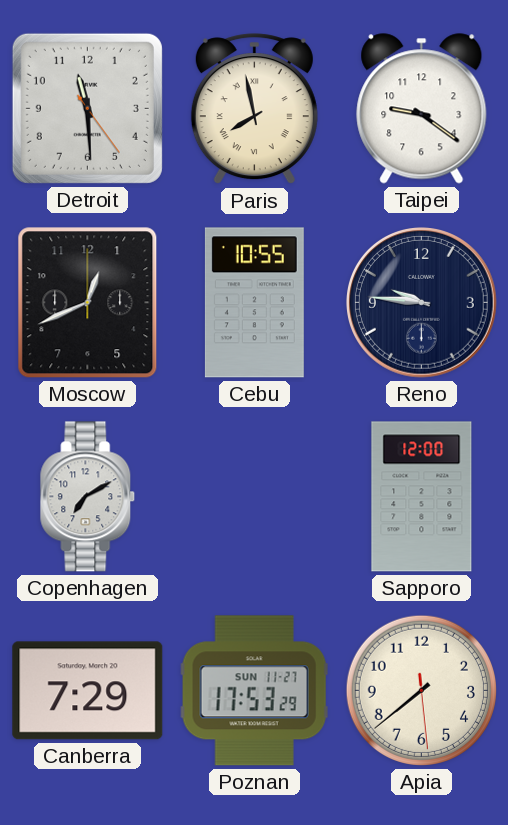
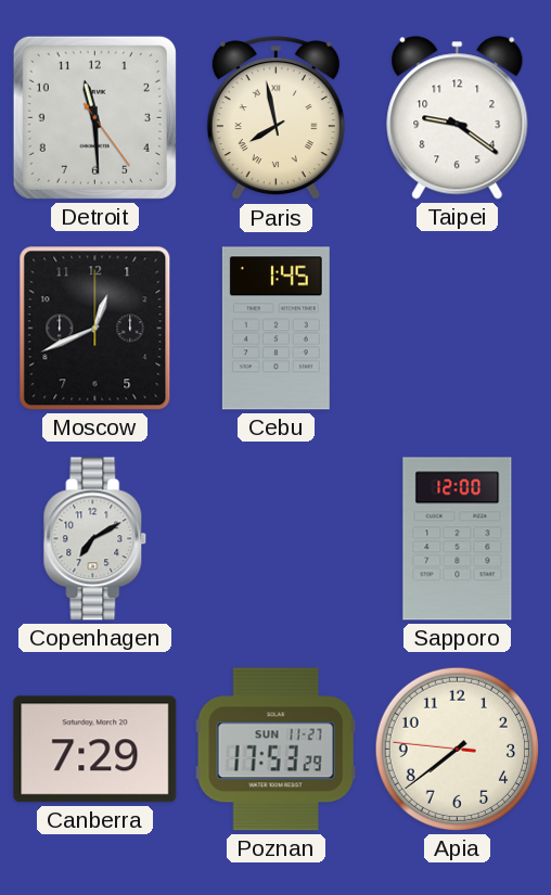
Cebu: 10:55 -> 1:45
Reno: 9:46 -> none
Apia: 7:38:29 -> 7:38:46
